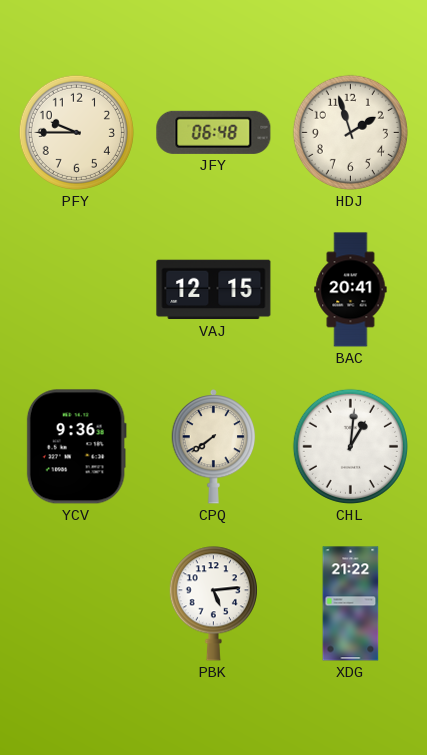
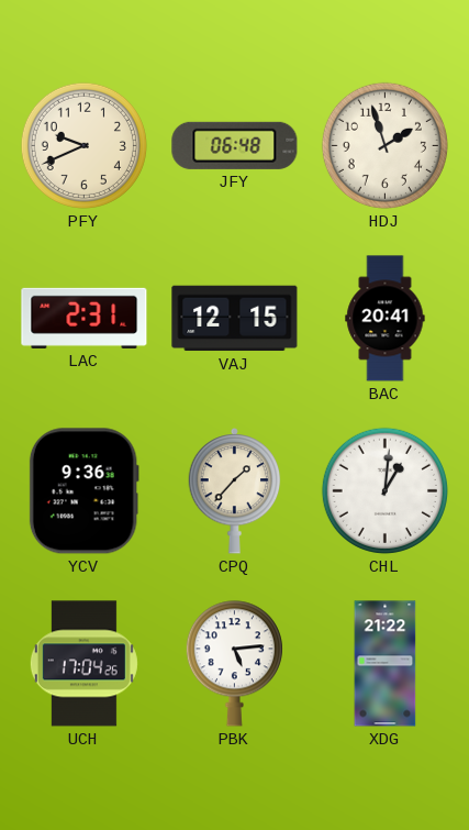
PFY: 9:45 -> 9:41
LAC: none -> 2:31
CPQ: 7:39 -> 1:37
UCH: none -> 17:04
